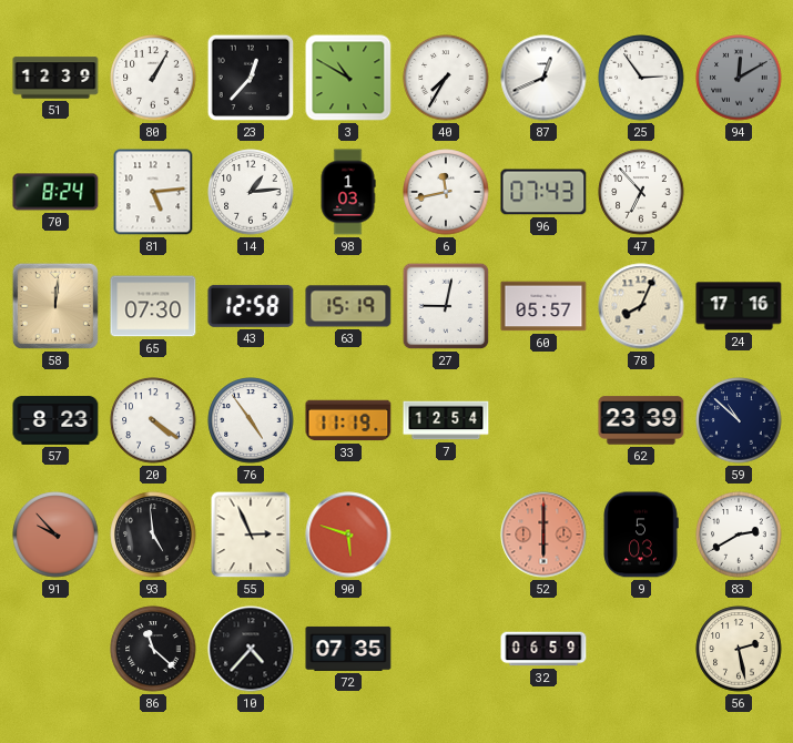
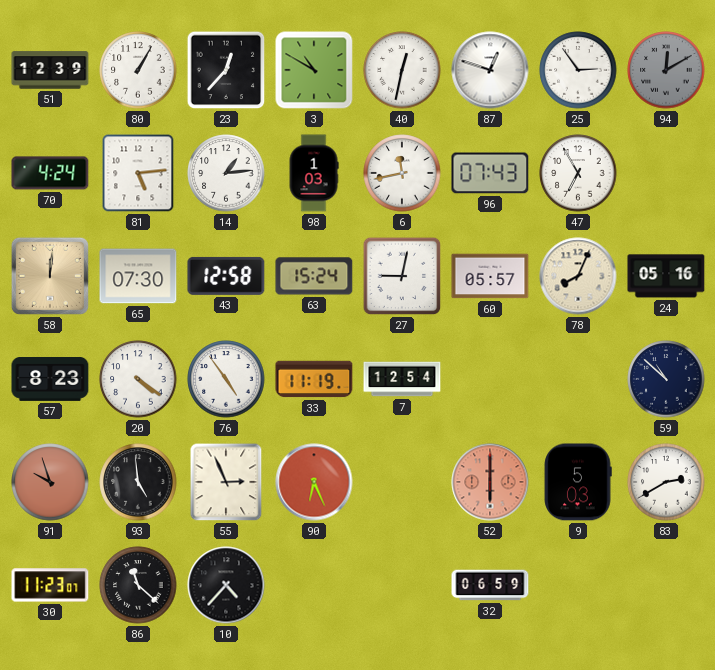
40: 7:35 -> 12:32
87: 12:41 -> 12:48
70: 8:24 -> 4:24
47: 6:53 -> 6:55
63: 15:19 -> 15:24
24: 17:16 -> 05:16
62: 23:39 -> none
91: 9:53 -> 9:57
90: 5:48 -> 6:26
30: none -> 11:23
72: 07:35 -> none
56: 2:28 -> none
